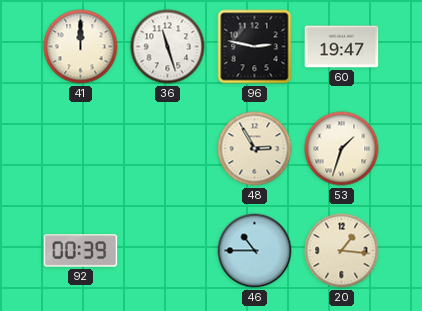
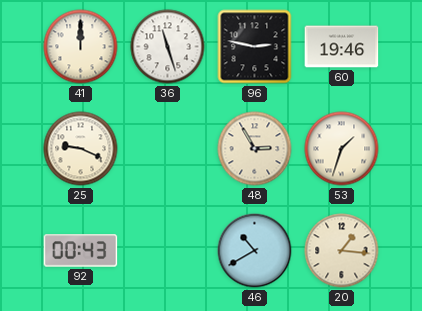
60: 19:47 -> 19:46
25: none -> 9:19
92: 00:39 -> 00:43
46: 10:45 -> 10:40
